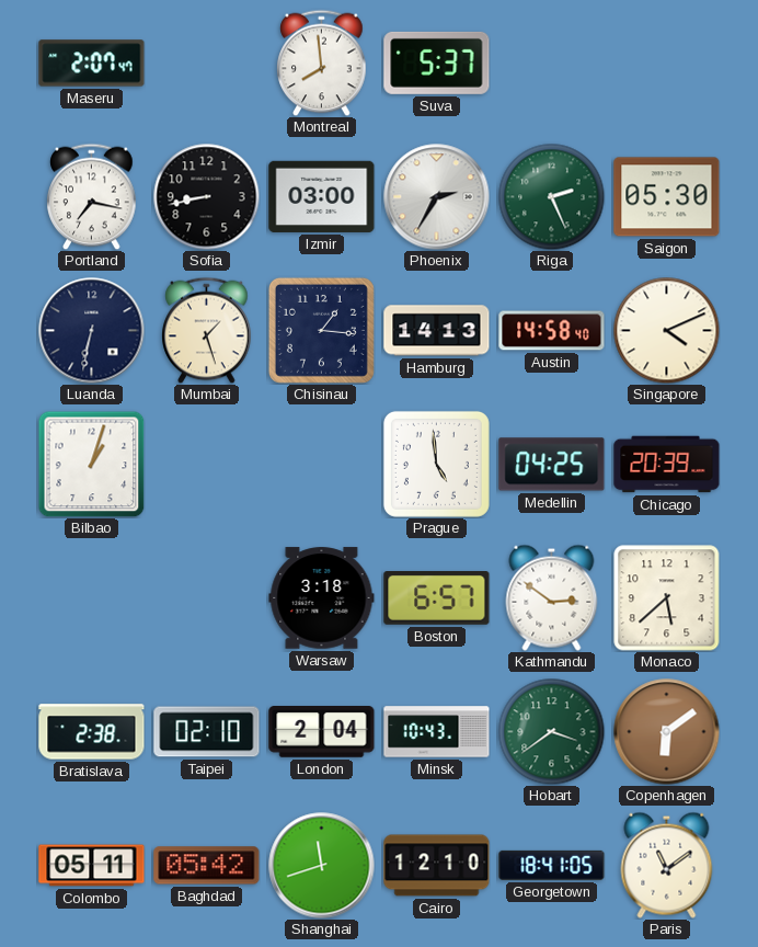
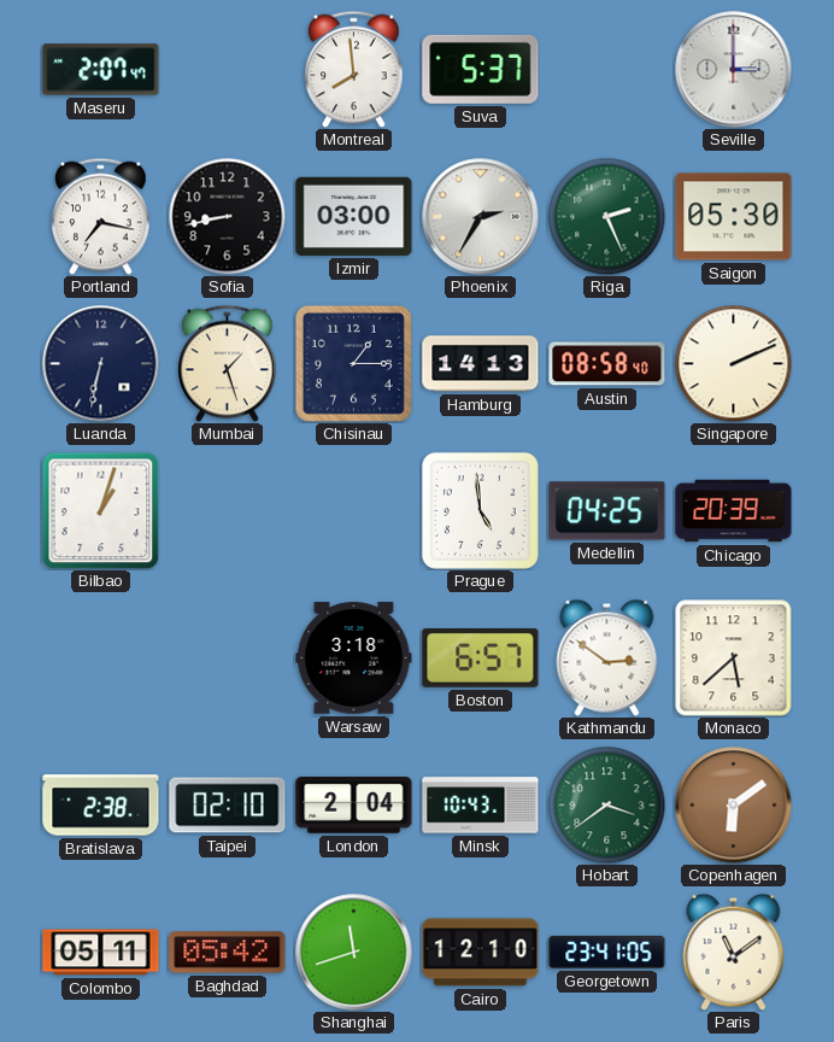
Seville: none -> 3:00
Chisinau: 1:16 -> 1:15
Austin: 14:58 -> 08:58
Singapore: 4:11 -> 2:11
Georgetown: 18:41 -> 23:41
